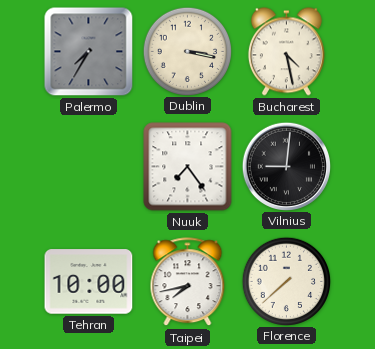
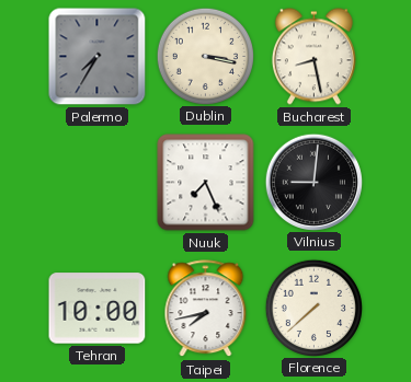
Bucharest: 4:28 -> 8:28
Nuuk: 7:24 -> 7:26
